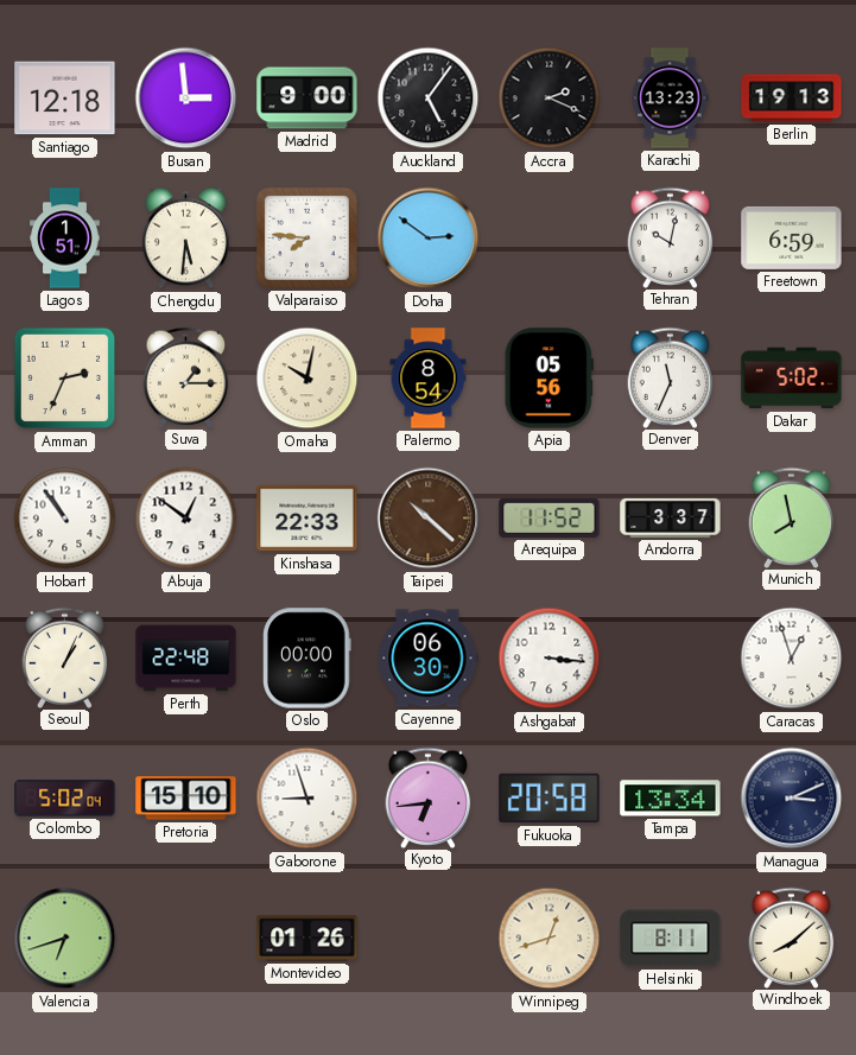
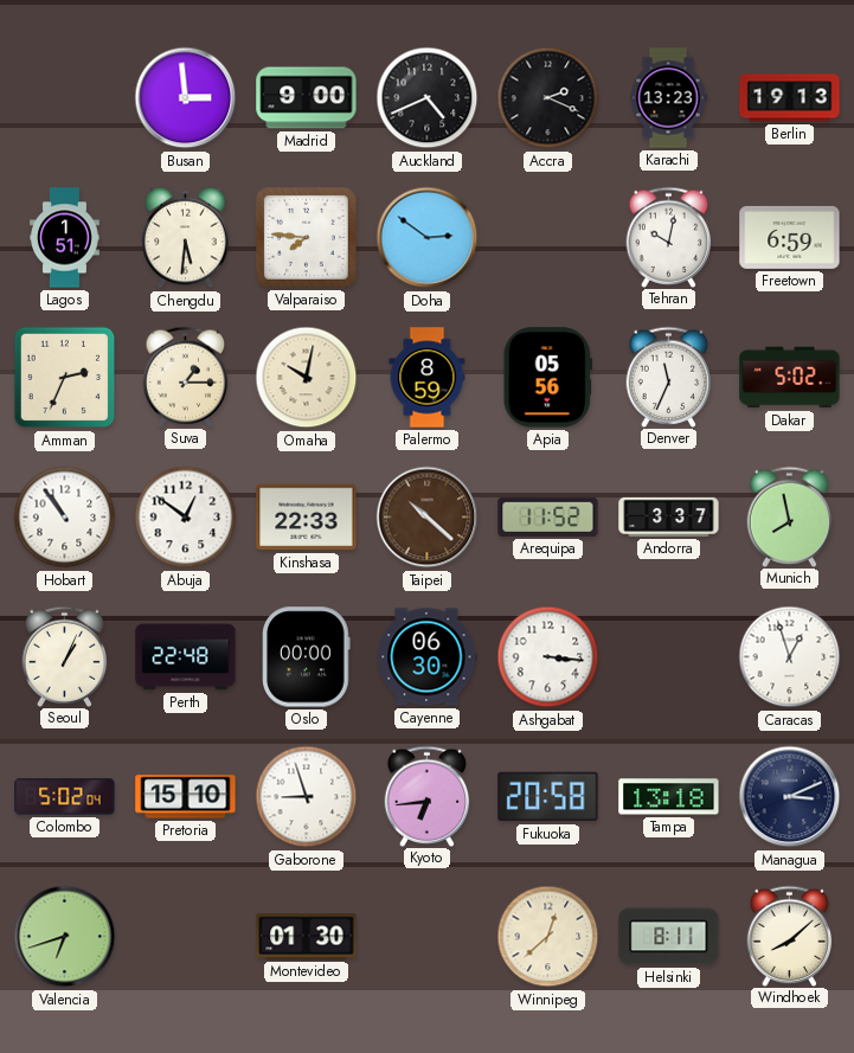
Santiago: 12:18 -> none
Auckland: 5:06 -> 4:41
Palermo: 8:54 -> 8:59
Tampa: 13:34 -> 13:18
Montevideo: 01:26 -> 01:30
Winnipeg: 12:42 -> 12:38
